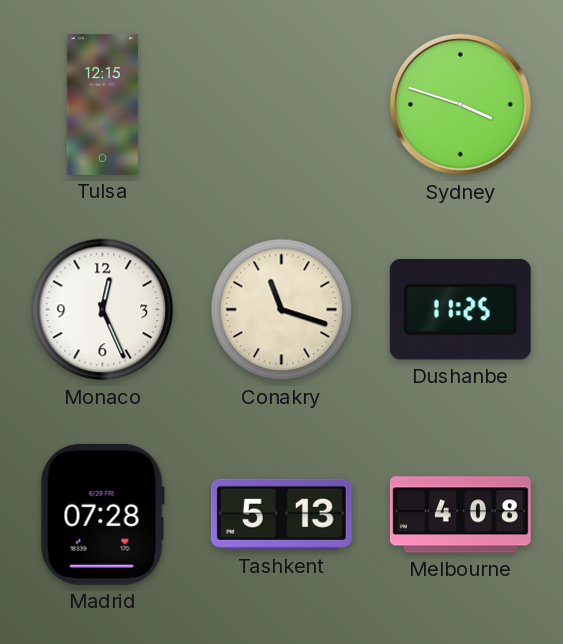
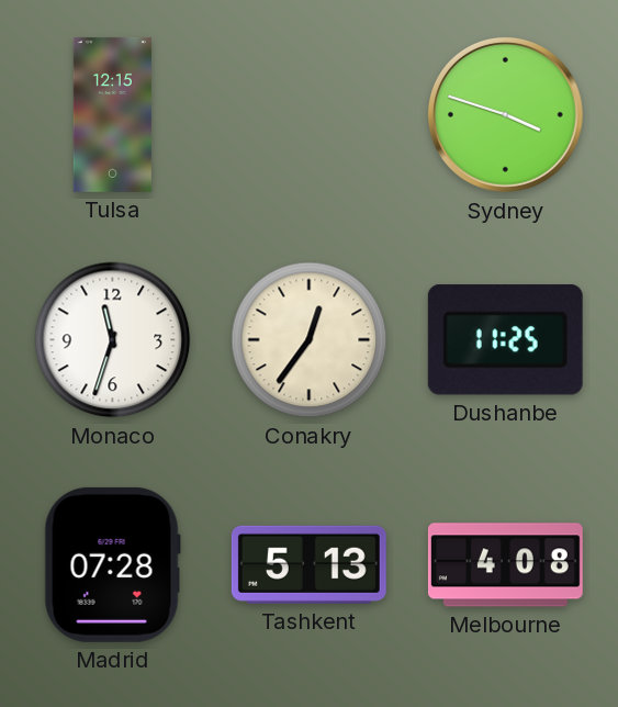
Monaco: 12:26 -> 11:33
Conakry: 11:18 -> 12:36
